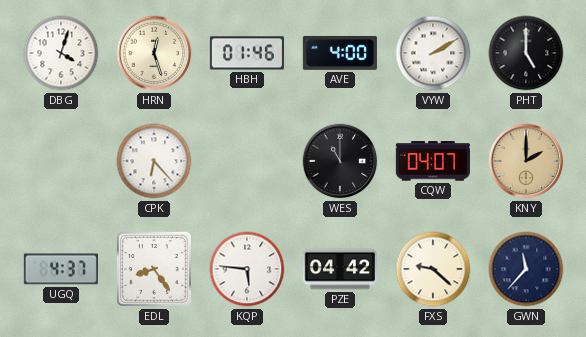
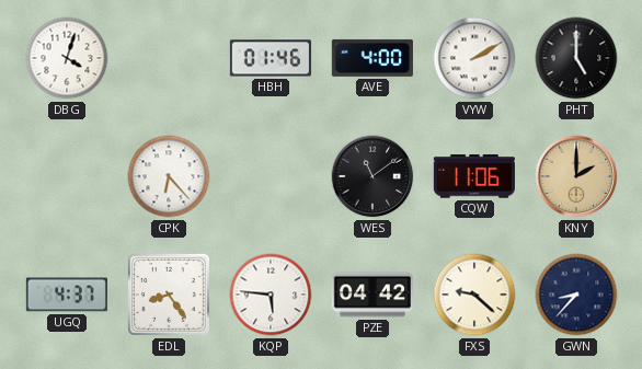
HRN: 12:27 -> none
WES: 11:00 -> 11:09
CQW: 04:07 -> 11:06
GWN: 11:37 -> 8:37
